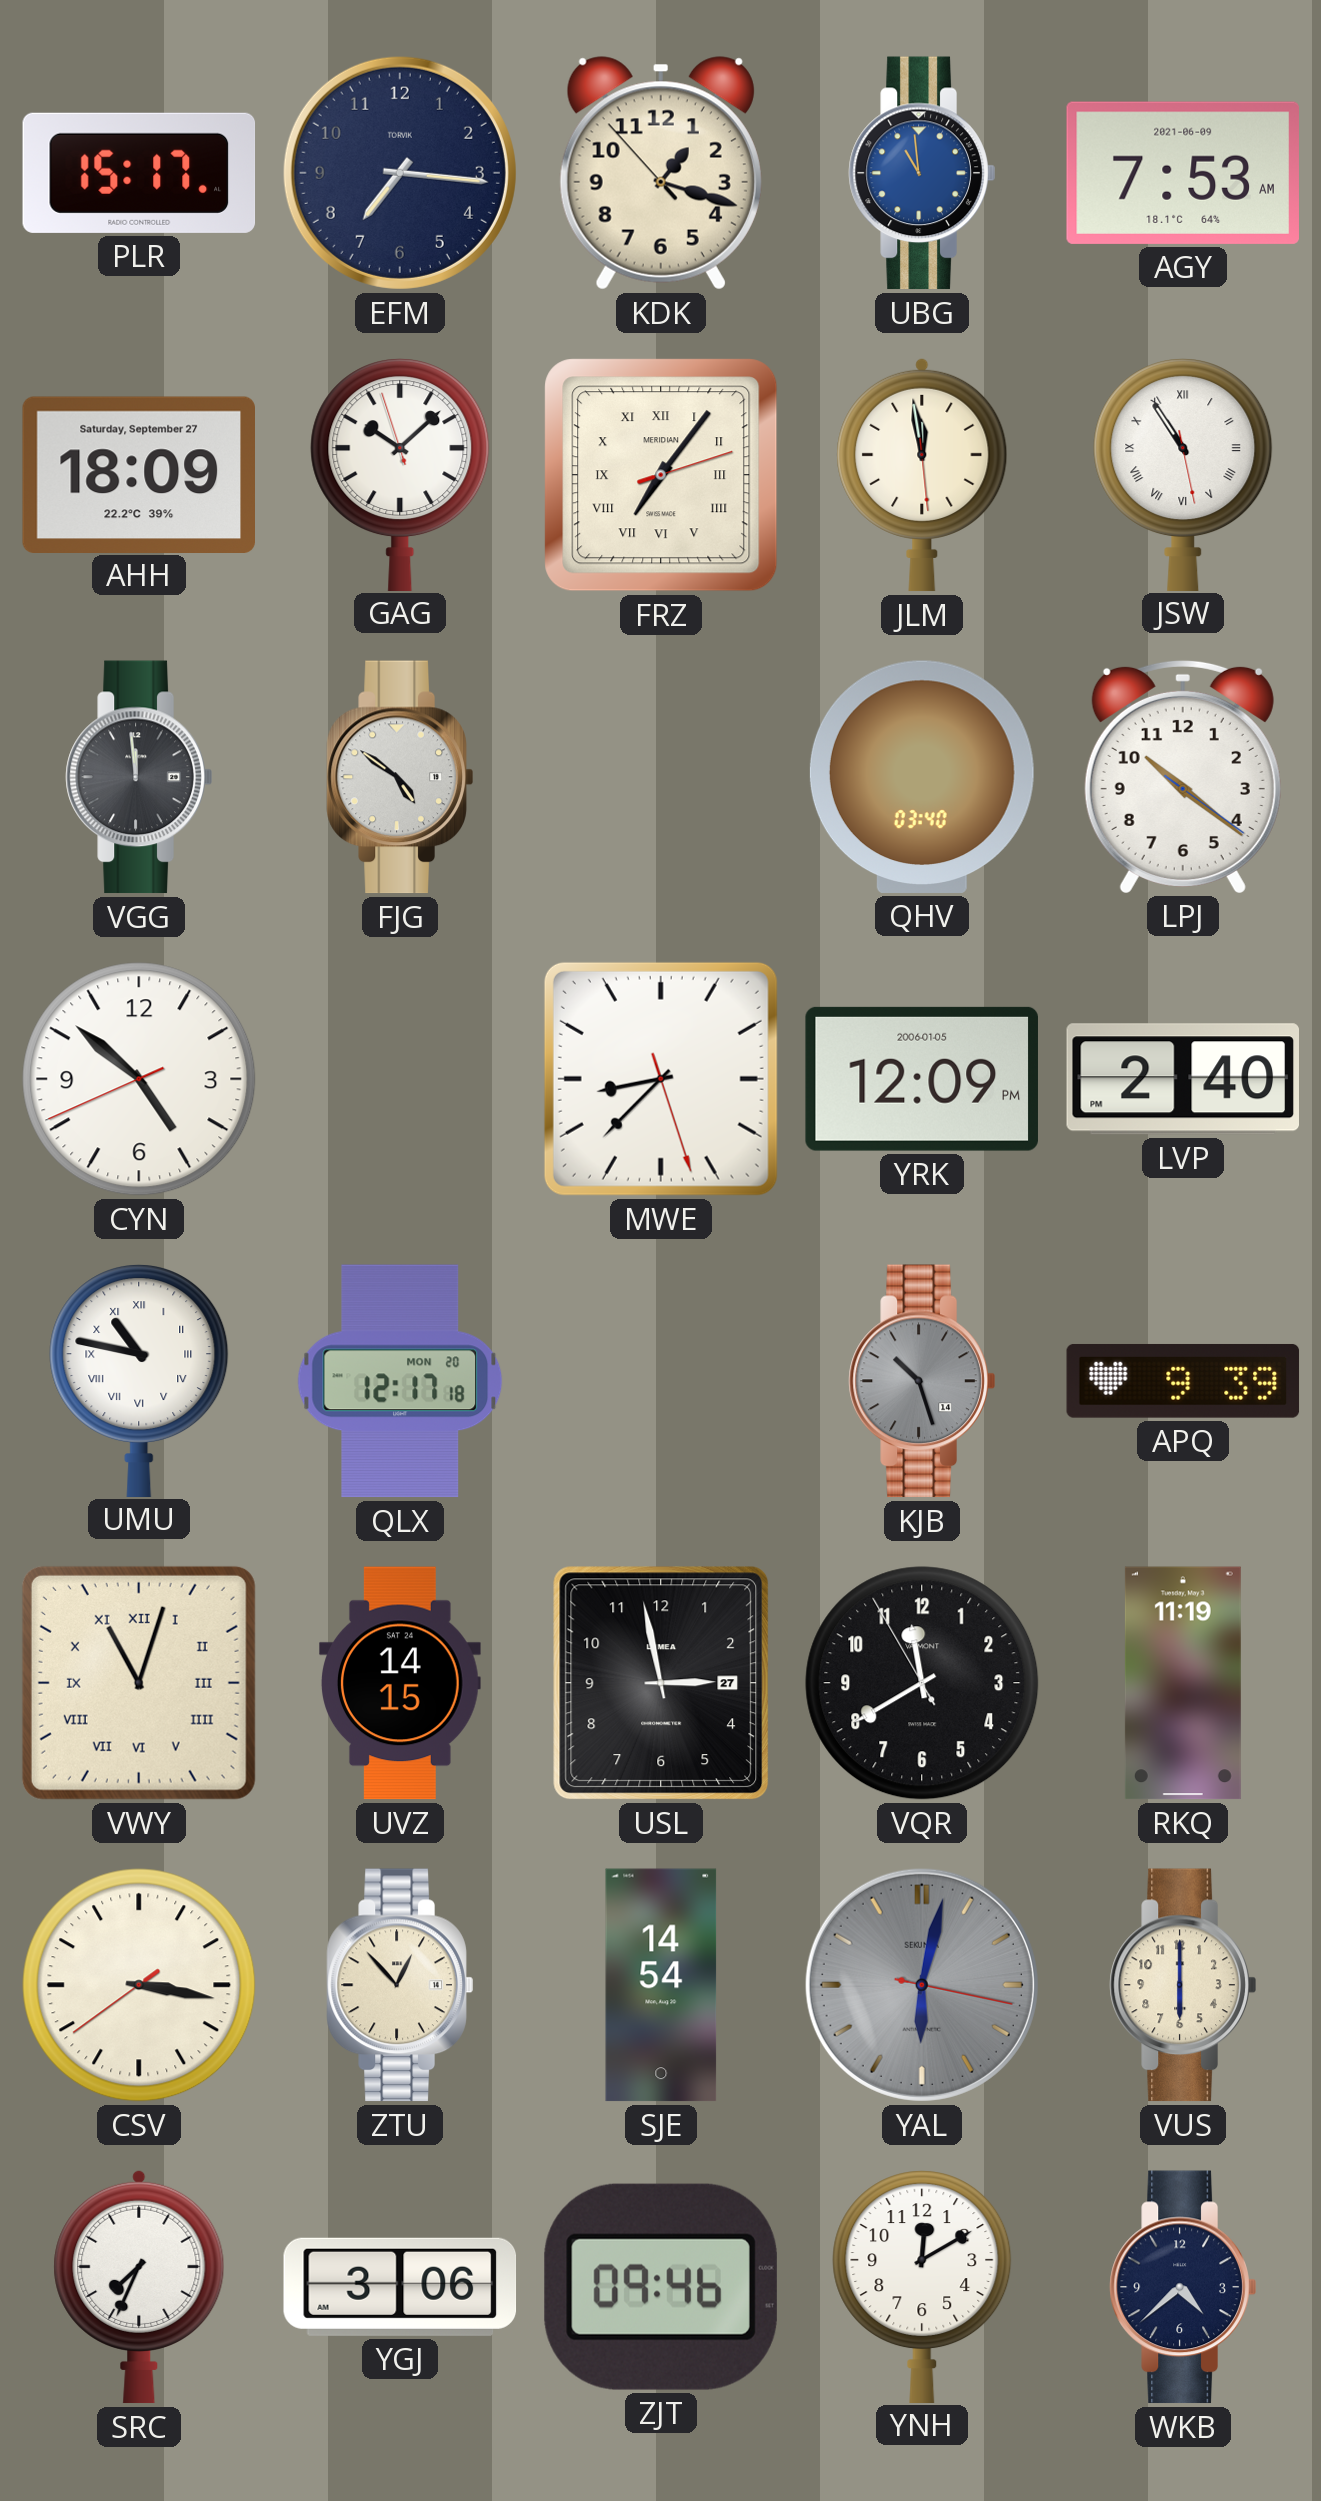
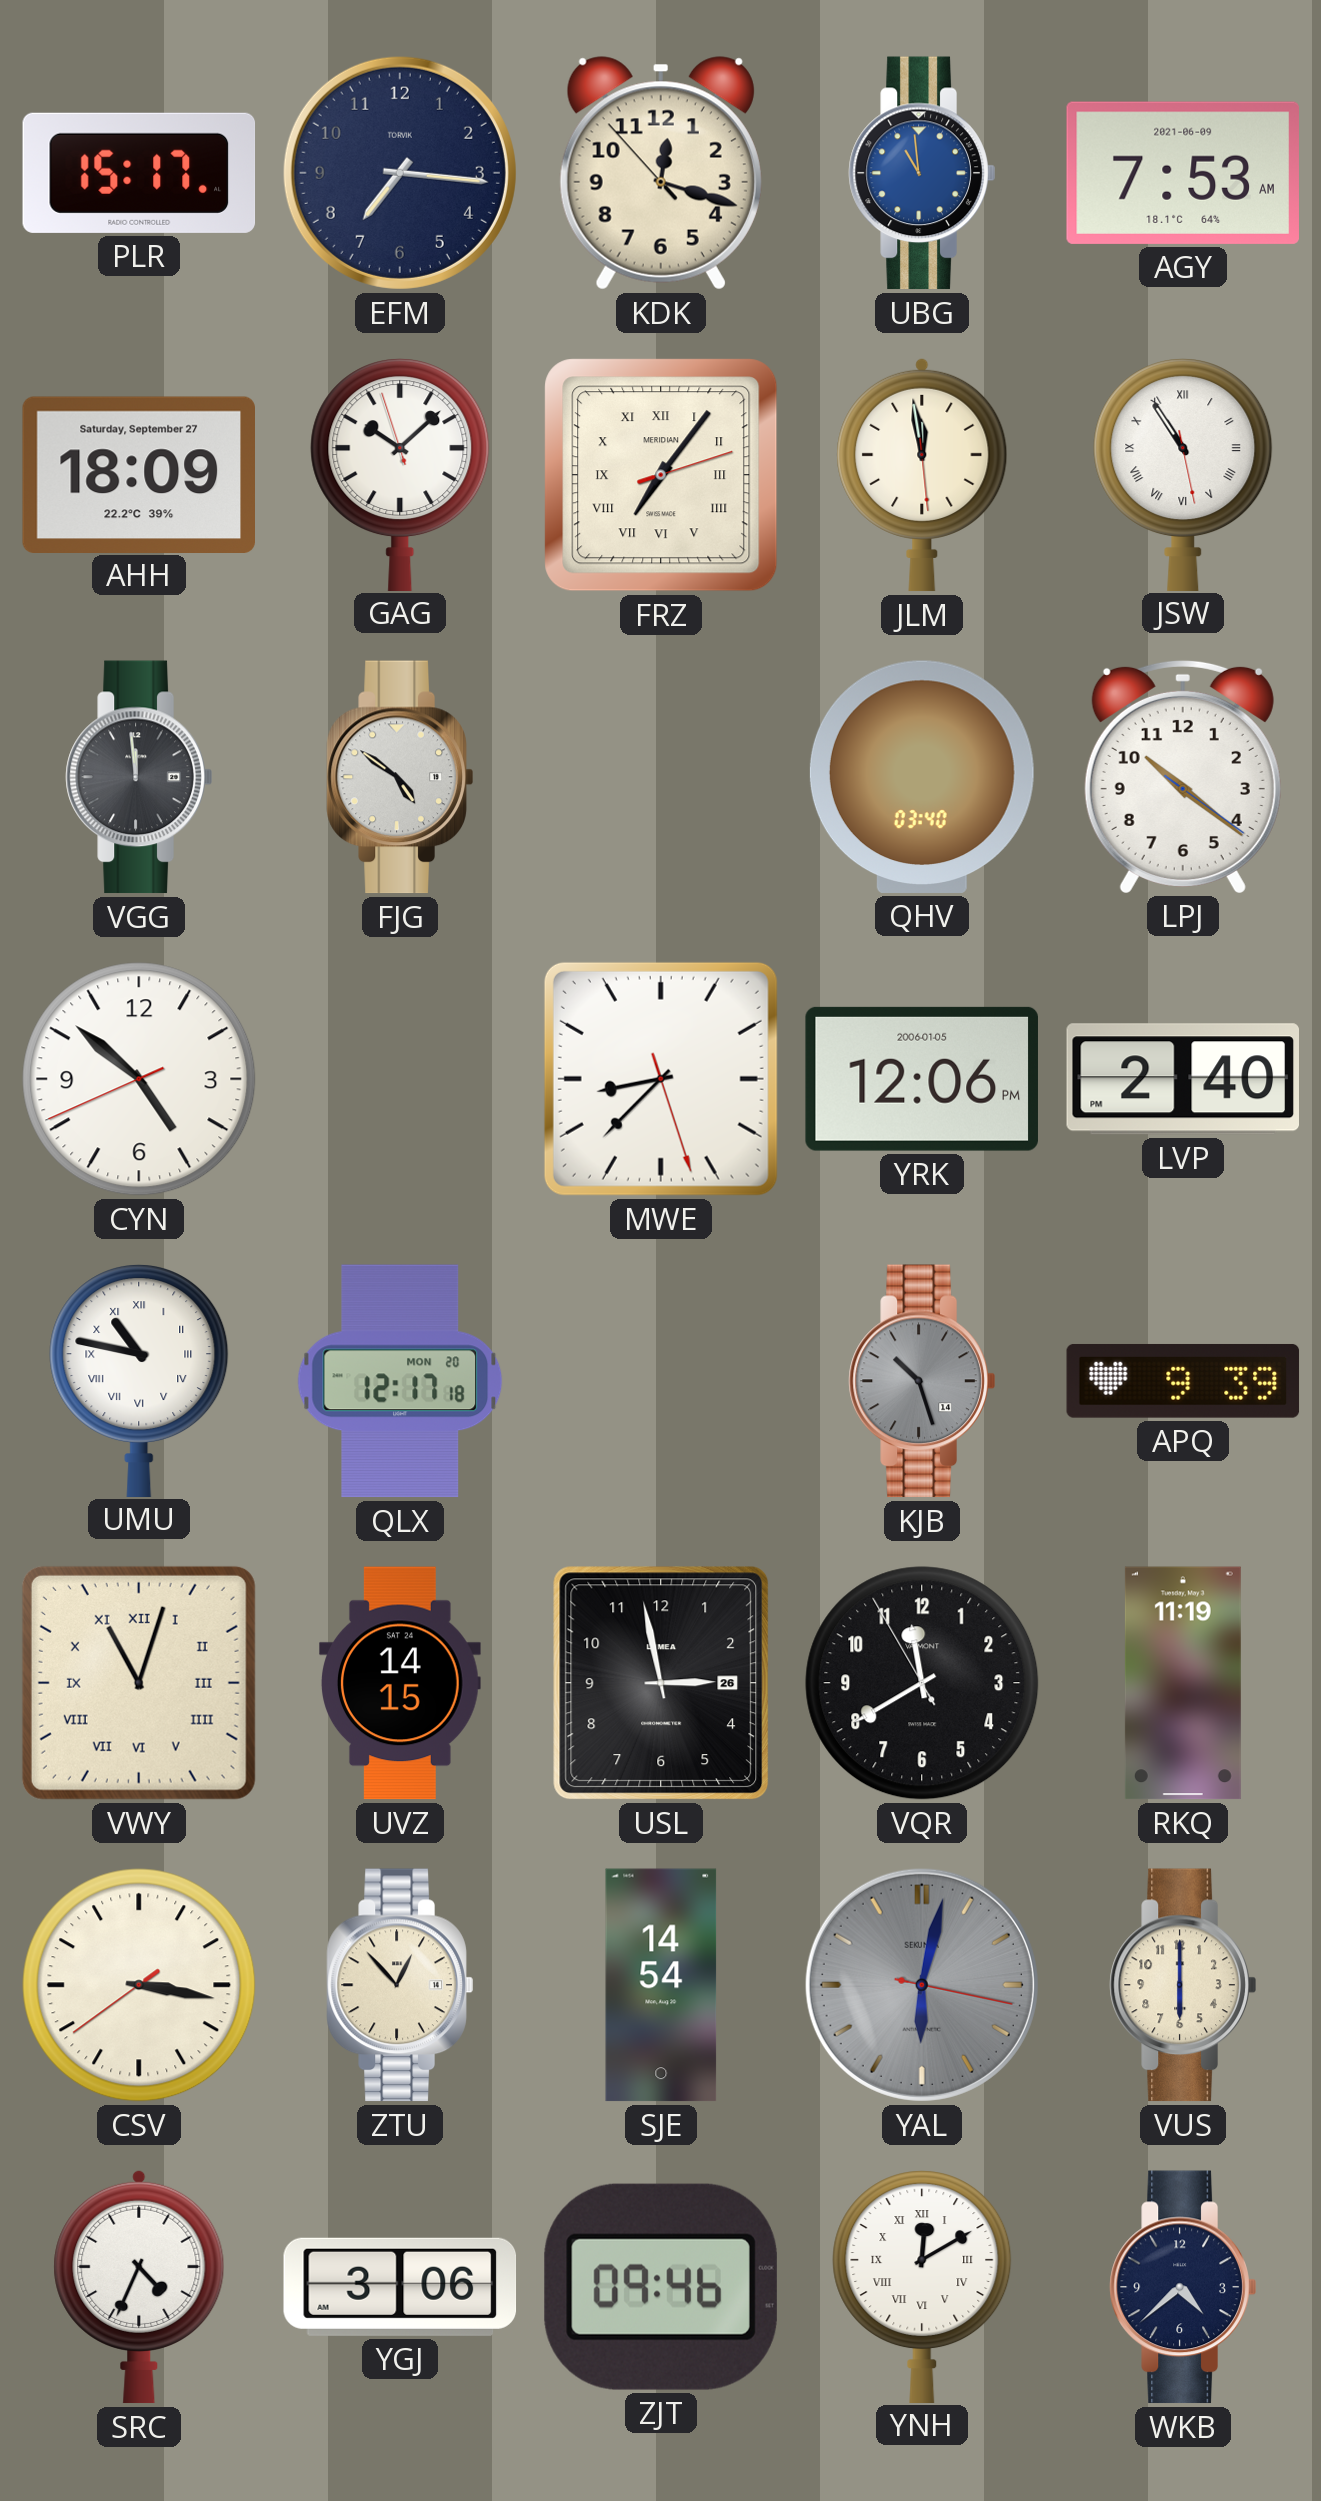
KDK: 1:17 -> 12:17
YRK: 12:09 -> 12:06
USL date: 27 -> 26
SRC: 7:34 -> 4:34
YNH numerals: Arabic -> Roman
